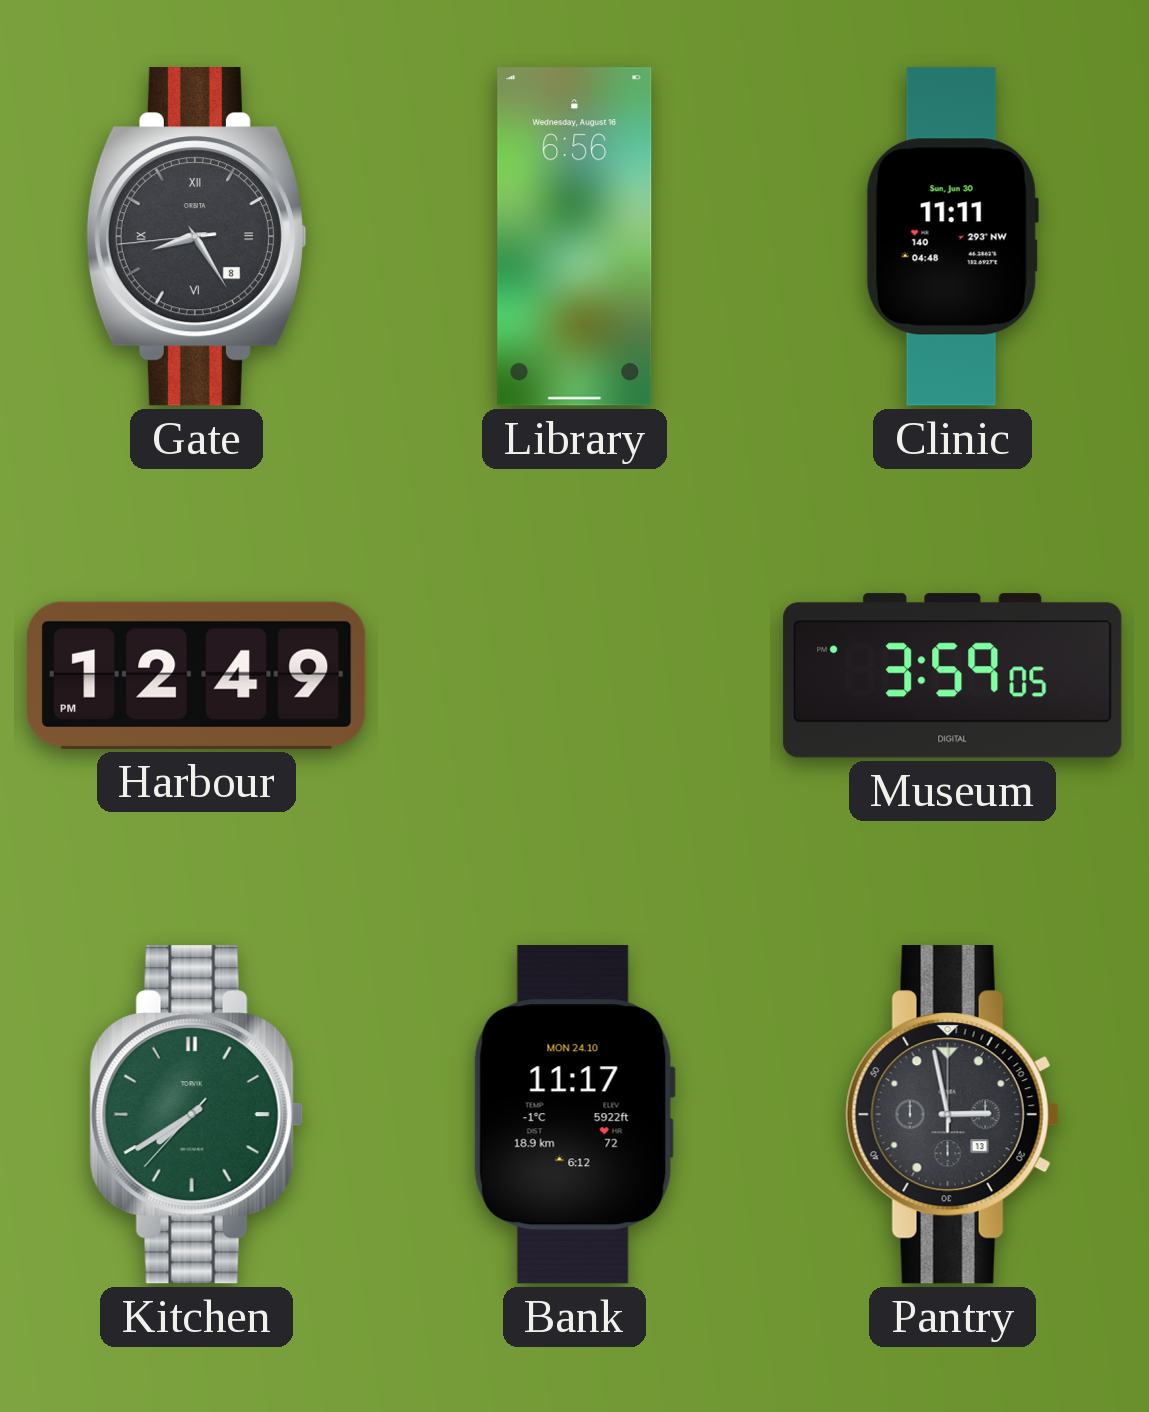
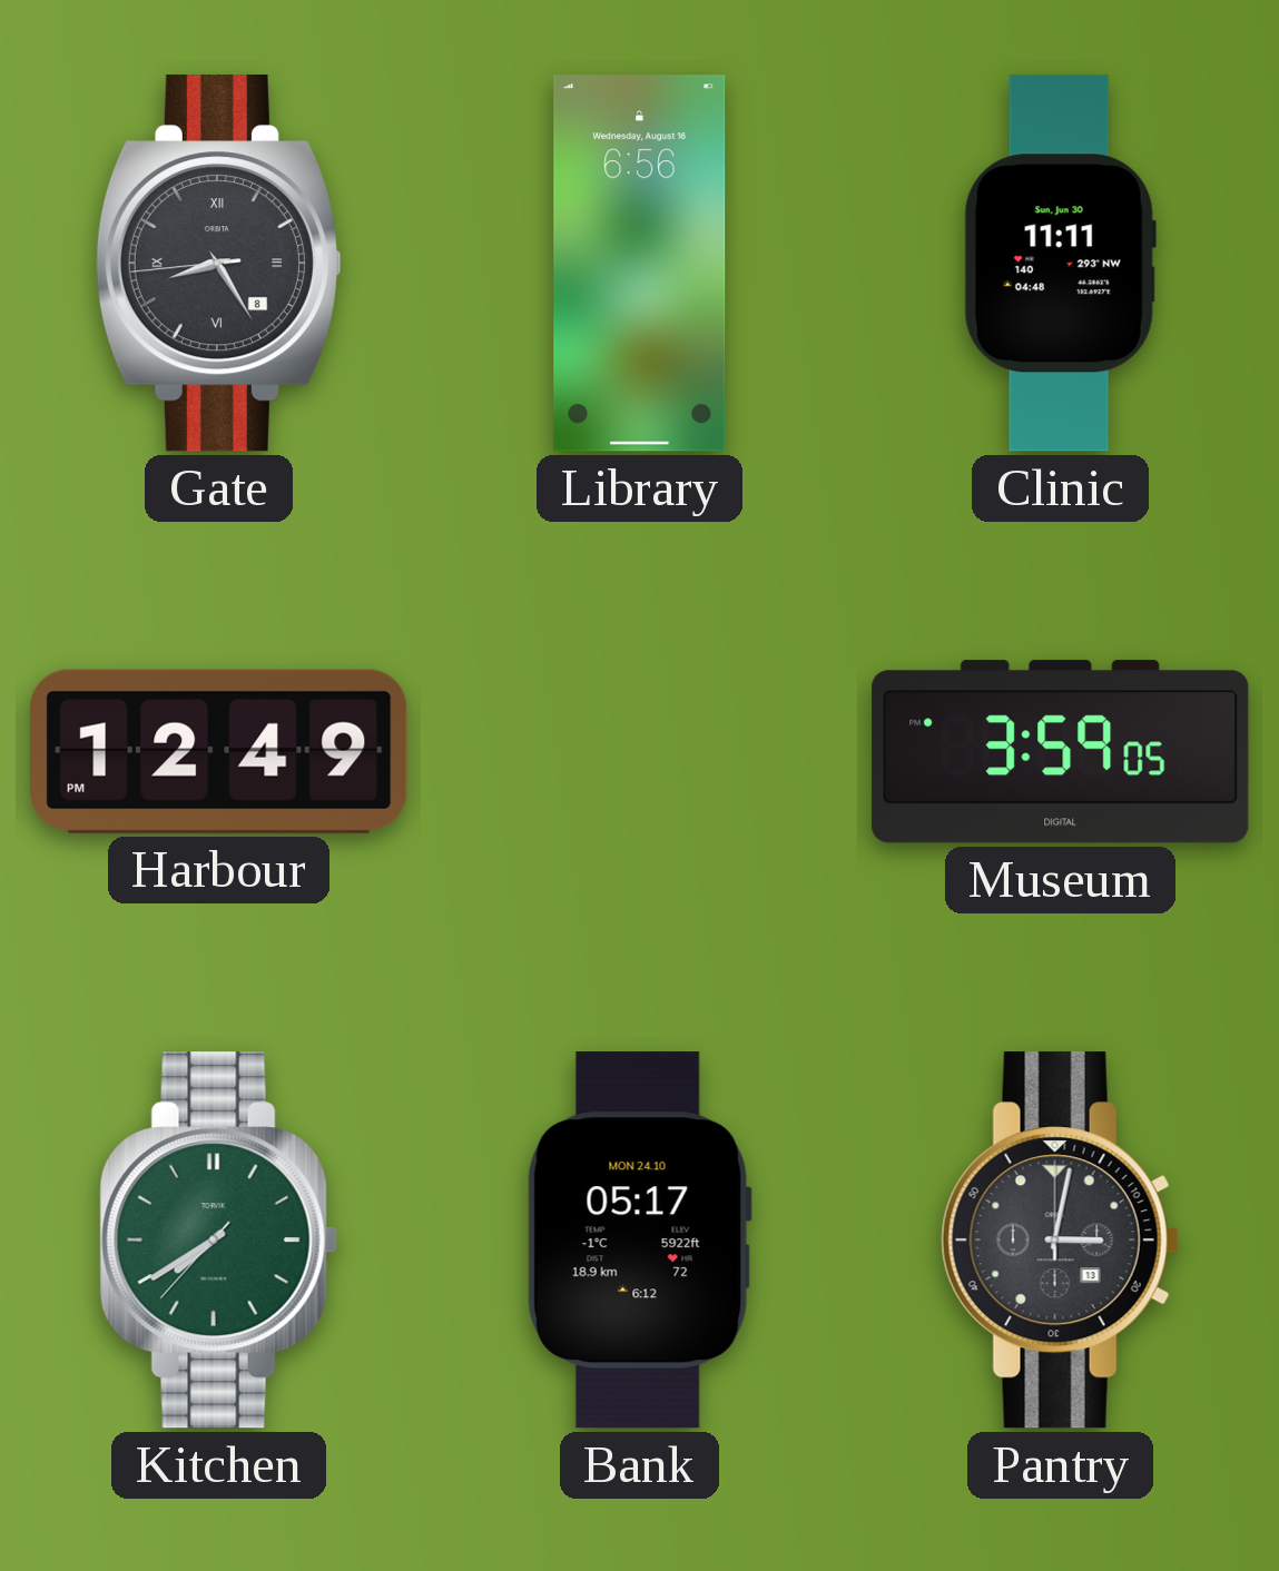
Bank: 11:17 -> 05:17
Pantry: 2:58 -> 3:02
